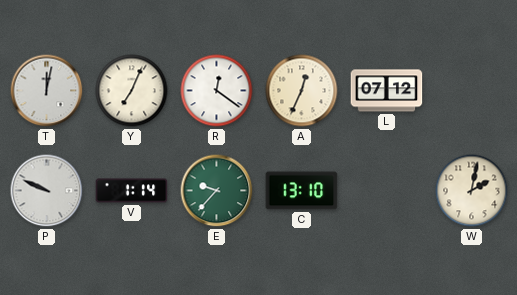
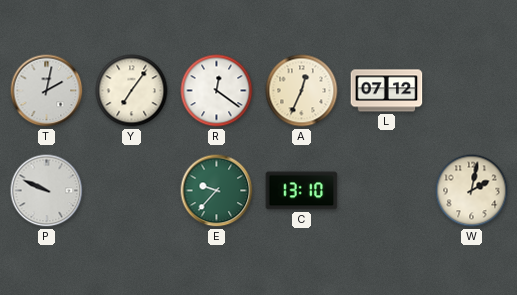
T: 12:02 -> 2:02
Y: 7:04 -> 7:06
V: 1:14 -> none
